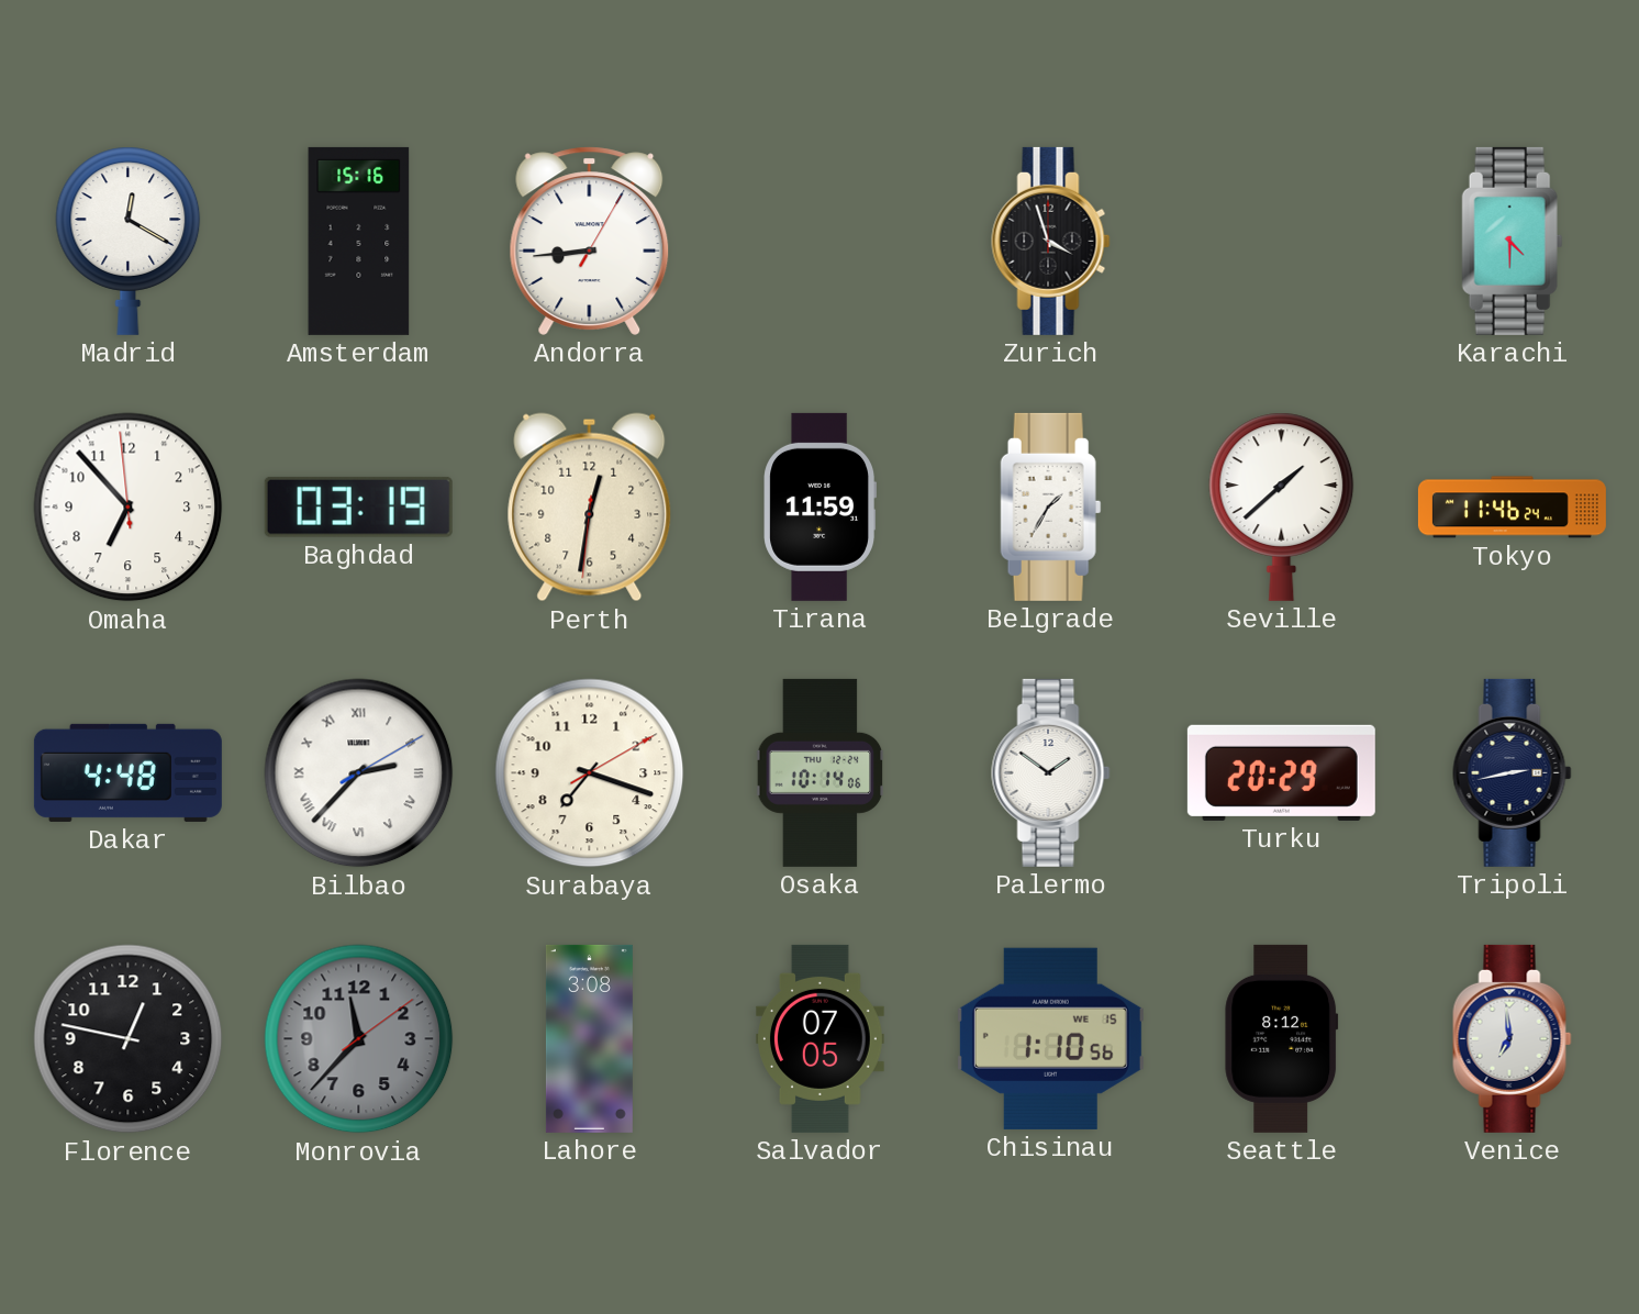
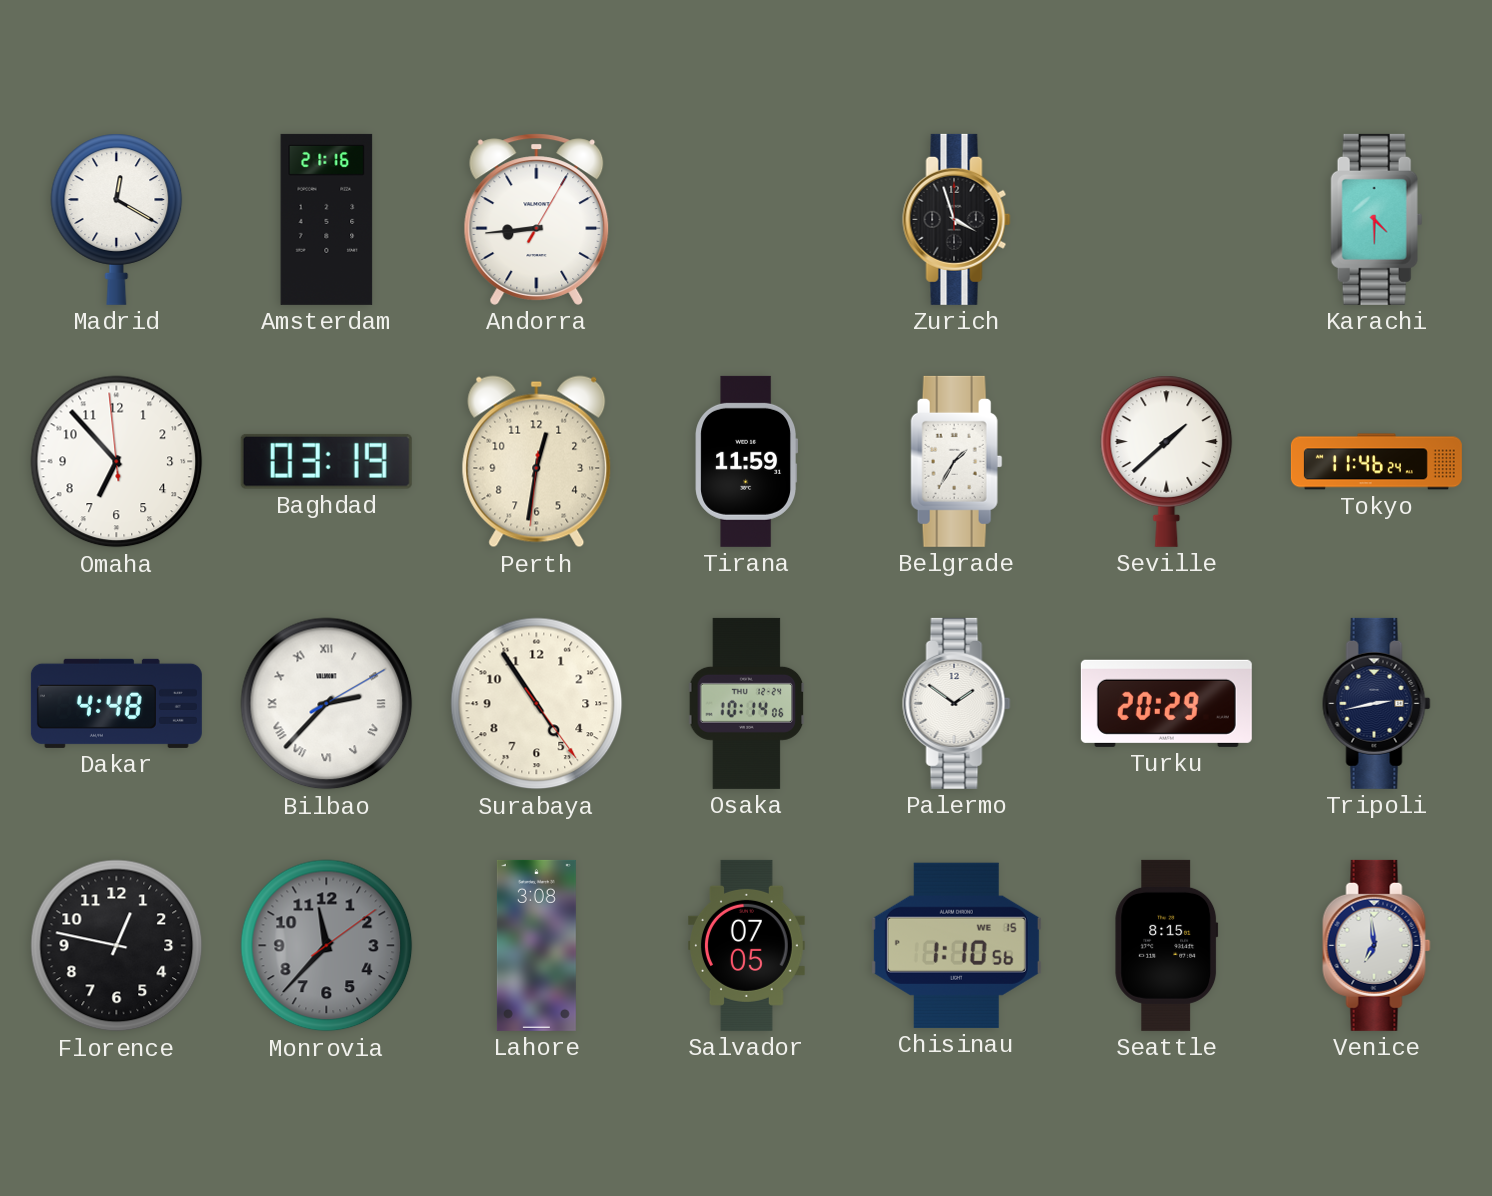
Amsterdam: 15:16 -> 21:16
Surabaya: 7:18 -> 4:54
Seattle: 8:12 -> 8:15
